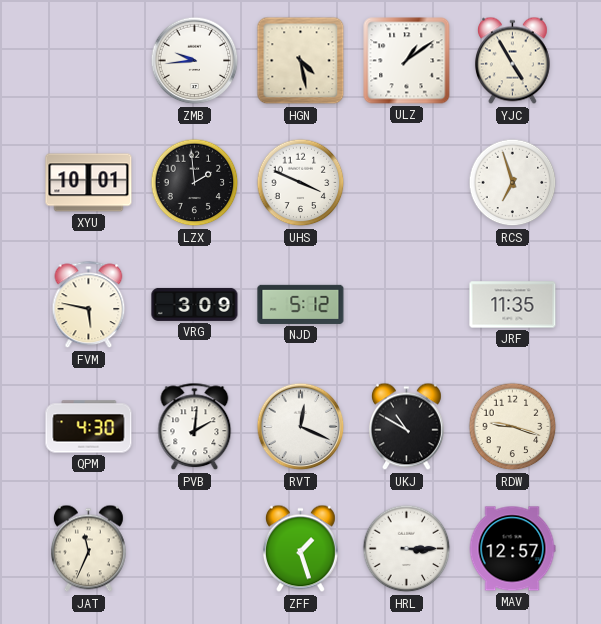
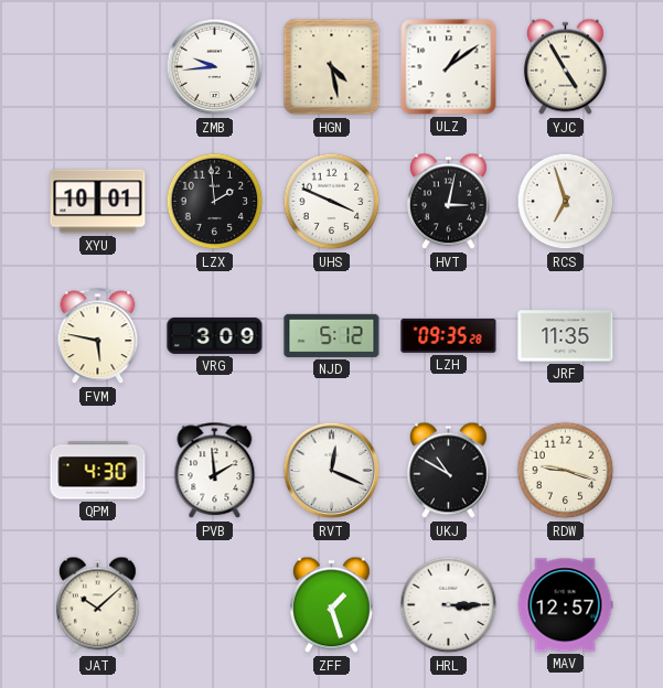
HVT: none -> 3:02
LZH: none -> 09:35
PVB: 2:01 -> 1:59
JAT: 11:34 -> 10:08
